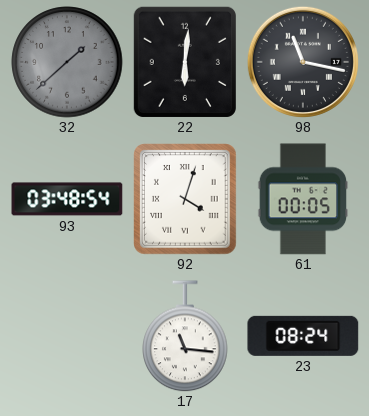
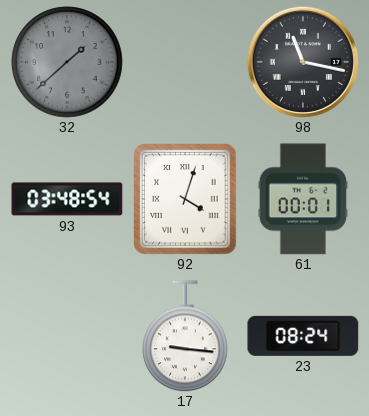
22: 6:01 -> none
61: 00:05 -> 00:01
17: 11:16 -> 9:16
